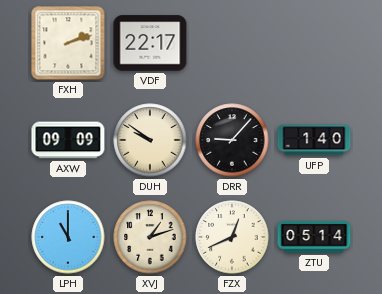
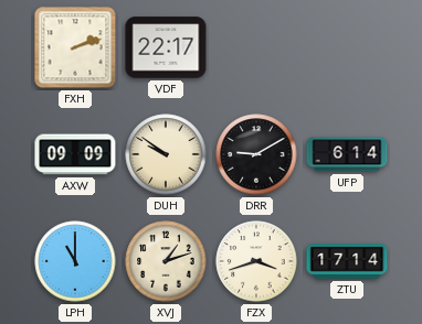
DRR: 9:07 -> 9:10
UFP: 1:40 -> 6:14
FZX: 12:41 -> 3:42
ZTU: 05:14 -> 17:14
